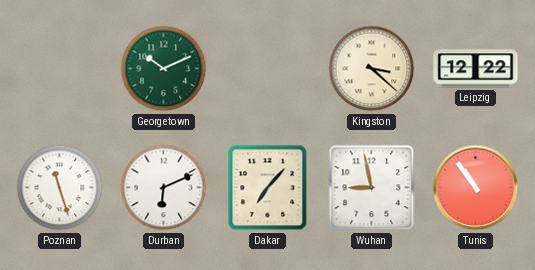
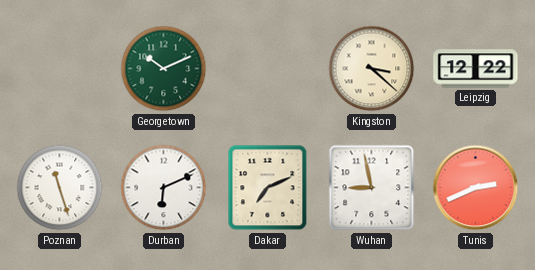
Dakar: 7:07 -> 7:11
Tunis: 10:54 -> 2:41
